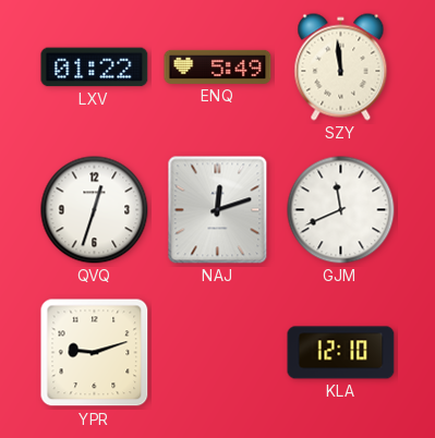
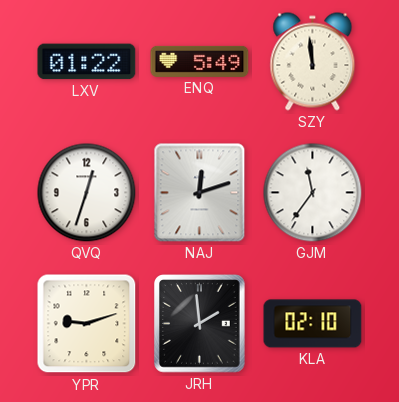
GJM: 11:41 -> 11:36
JRH: none -> 1:59
KLA: 12:10 -> 02:10
